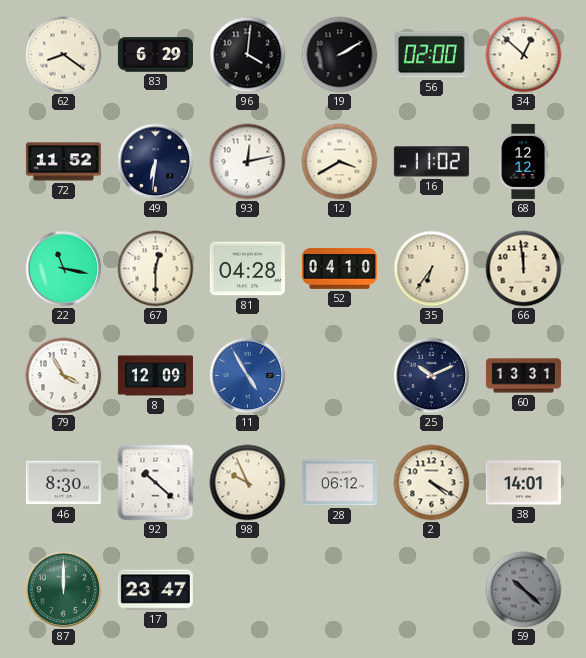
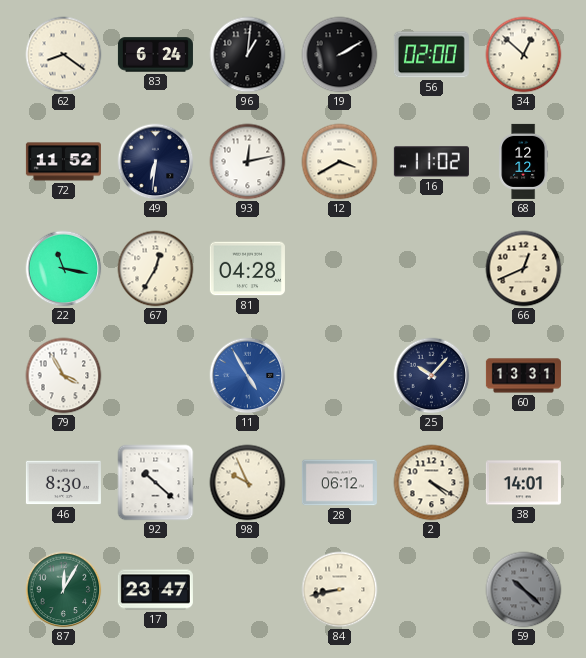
83: 6:29 -> 6:24
96: 4:01 -> 1:01
67: 12:30 -> 12:35
52: 04:10 -> none
35: 6:36 -> none
66: 11:59 -> 12:41
8: 12:09 -> none
25: 10:11 -> 10:07
87: 12:00 -> 12:05
84: none -> 8:43
